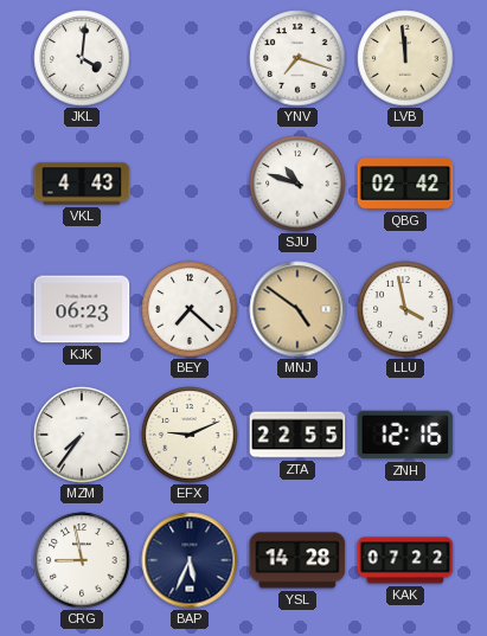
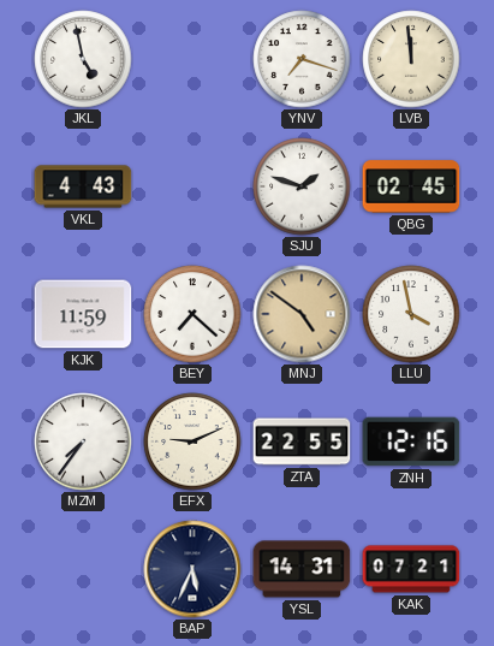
JKL: 4:01 -> 4:58
SJU: 10:48 -> 1:48
QBG: 02:42 -> 02:45
KJK: 06:23 -> 11:59
CRG: 8:58 -> none
YSL: 14:28 -> 14:31
KAK: 07:22 -> 07:21
